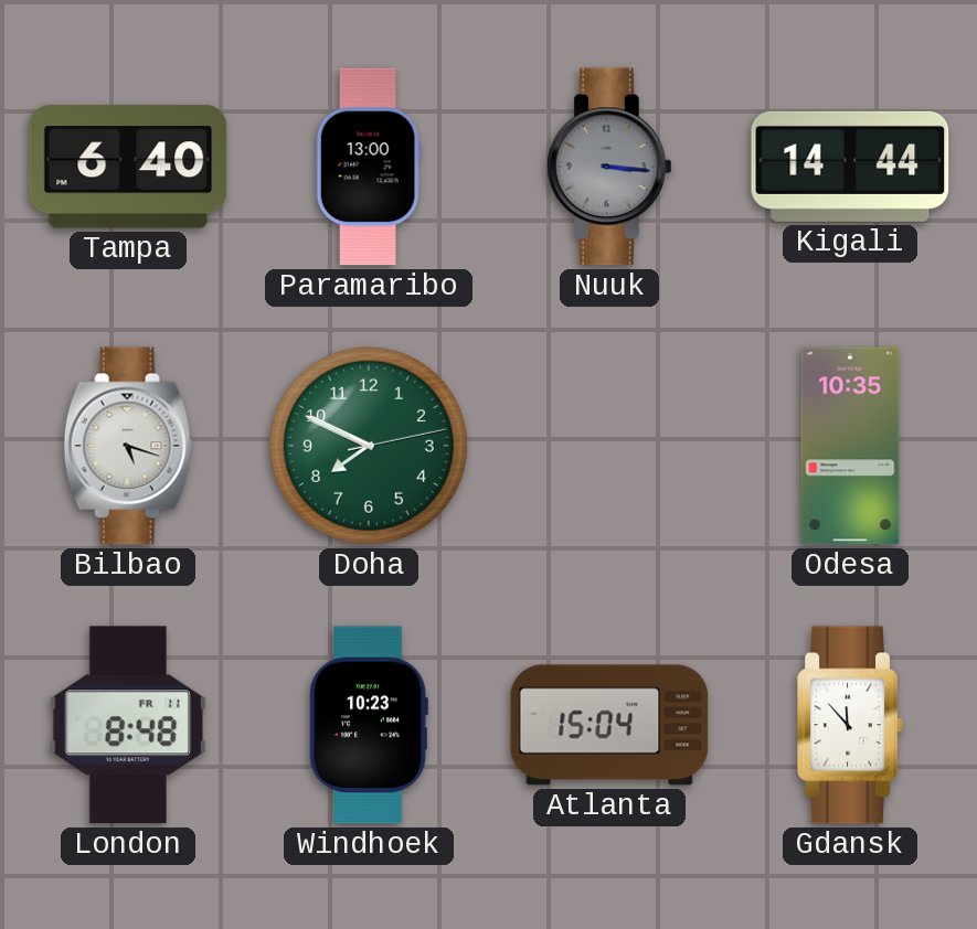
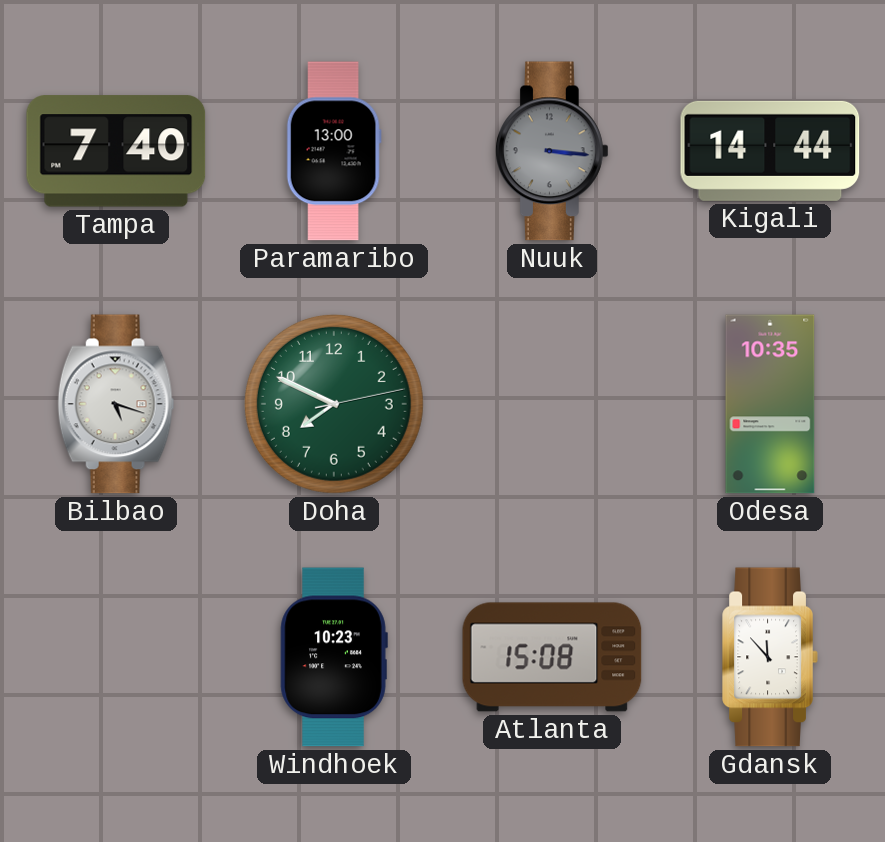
Tampa: 6:40 -> 7:40
London: 8:48 -> none
Atlanta: 15:04 -> 15:08
